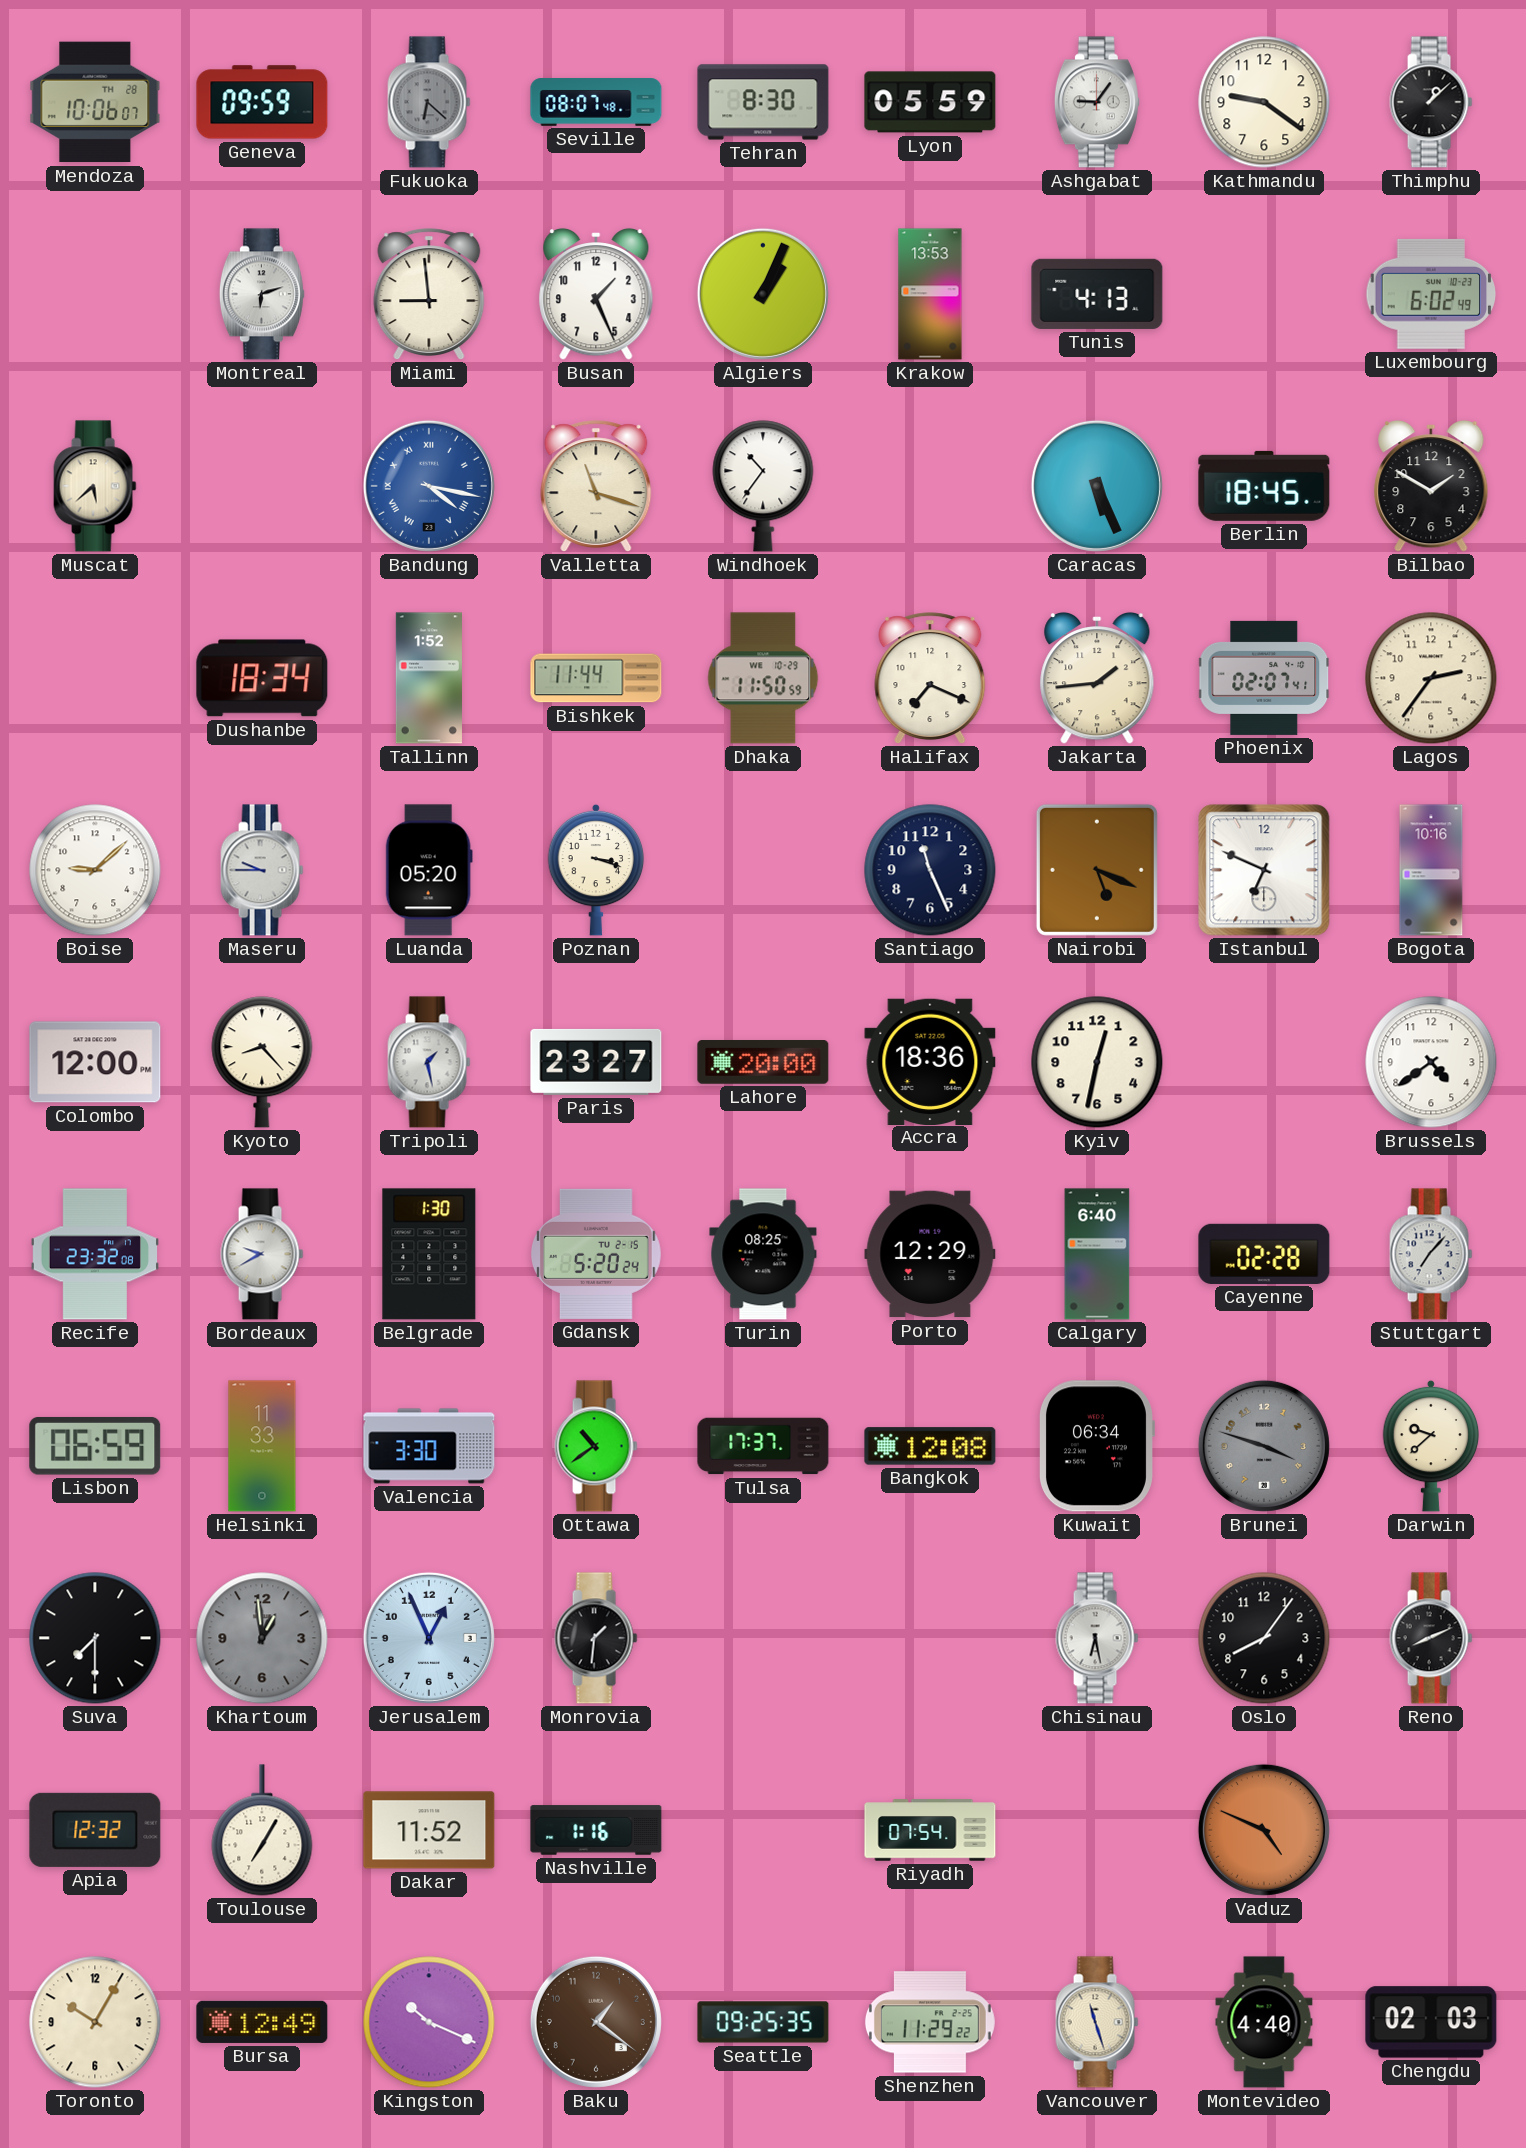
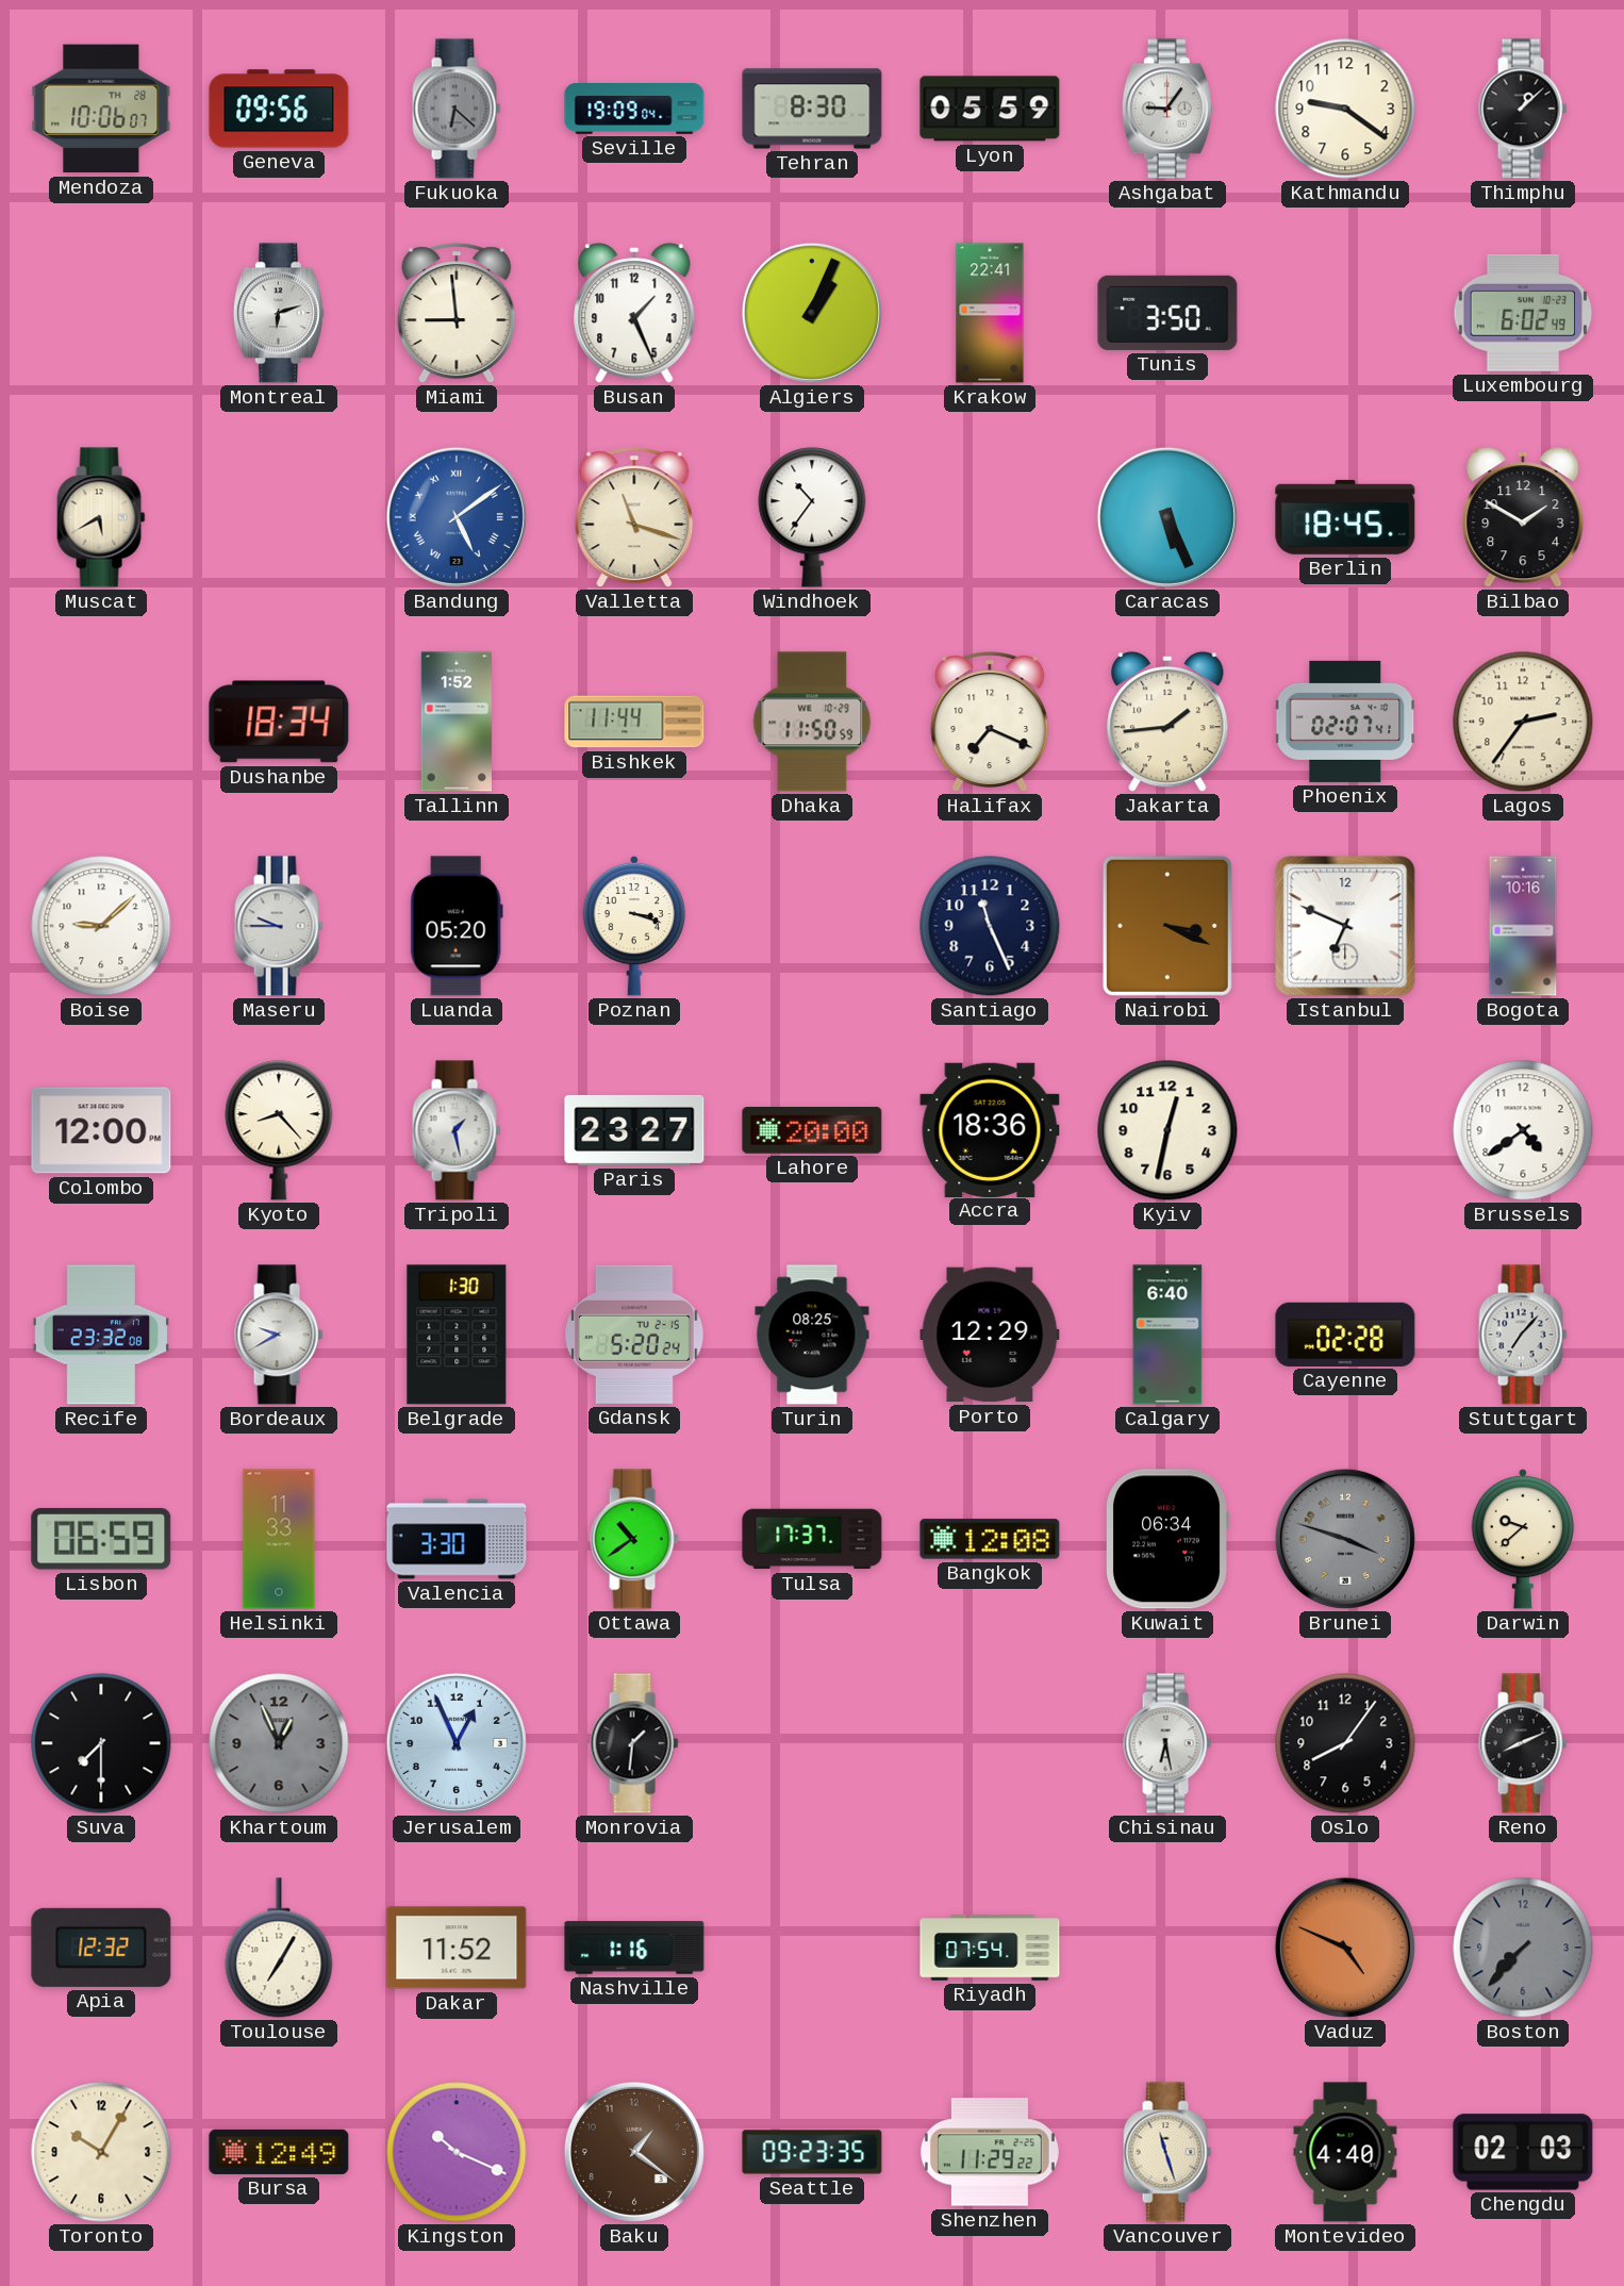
Geneva: 09:59 -> 09:56
Seville: 08:07 -> 19:09
Krakow: 13:53 -> 22:41
Tunis: 4:13 -> 3:50
Muscat: 5:38 -> 5:40
Bandung: 4:17 -> 5:09
Nairobi: 5:19 -> 3:19
Khartoum: 12:59 -> 12:56
Boston: none -> 7:37
Seattle: 09:25 -> 09:23
